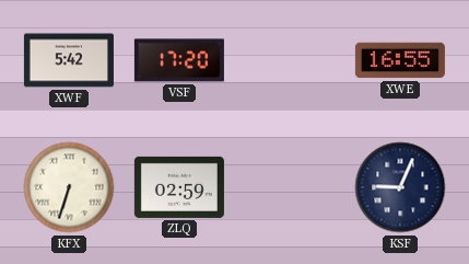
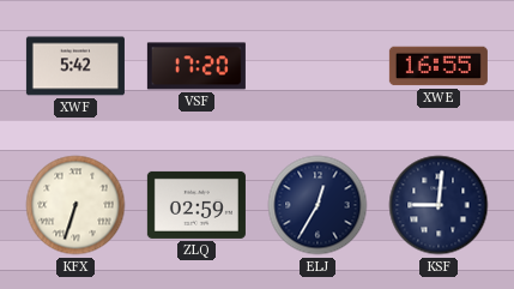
ELJ: none -> 12:35
KSF: 9:04 -> 9:01
